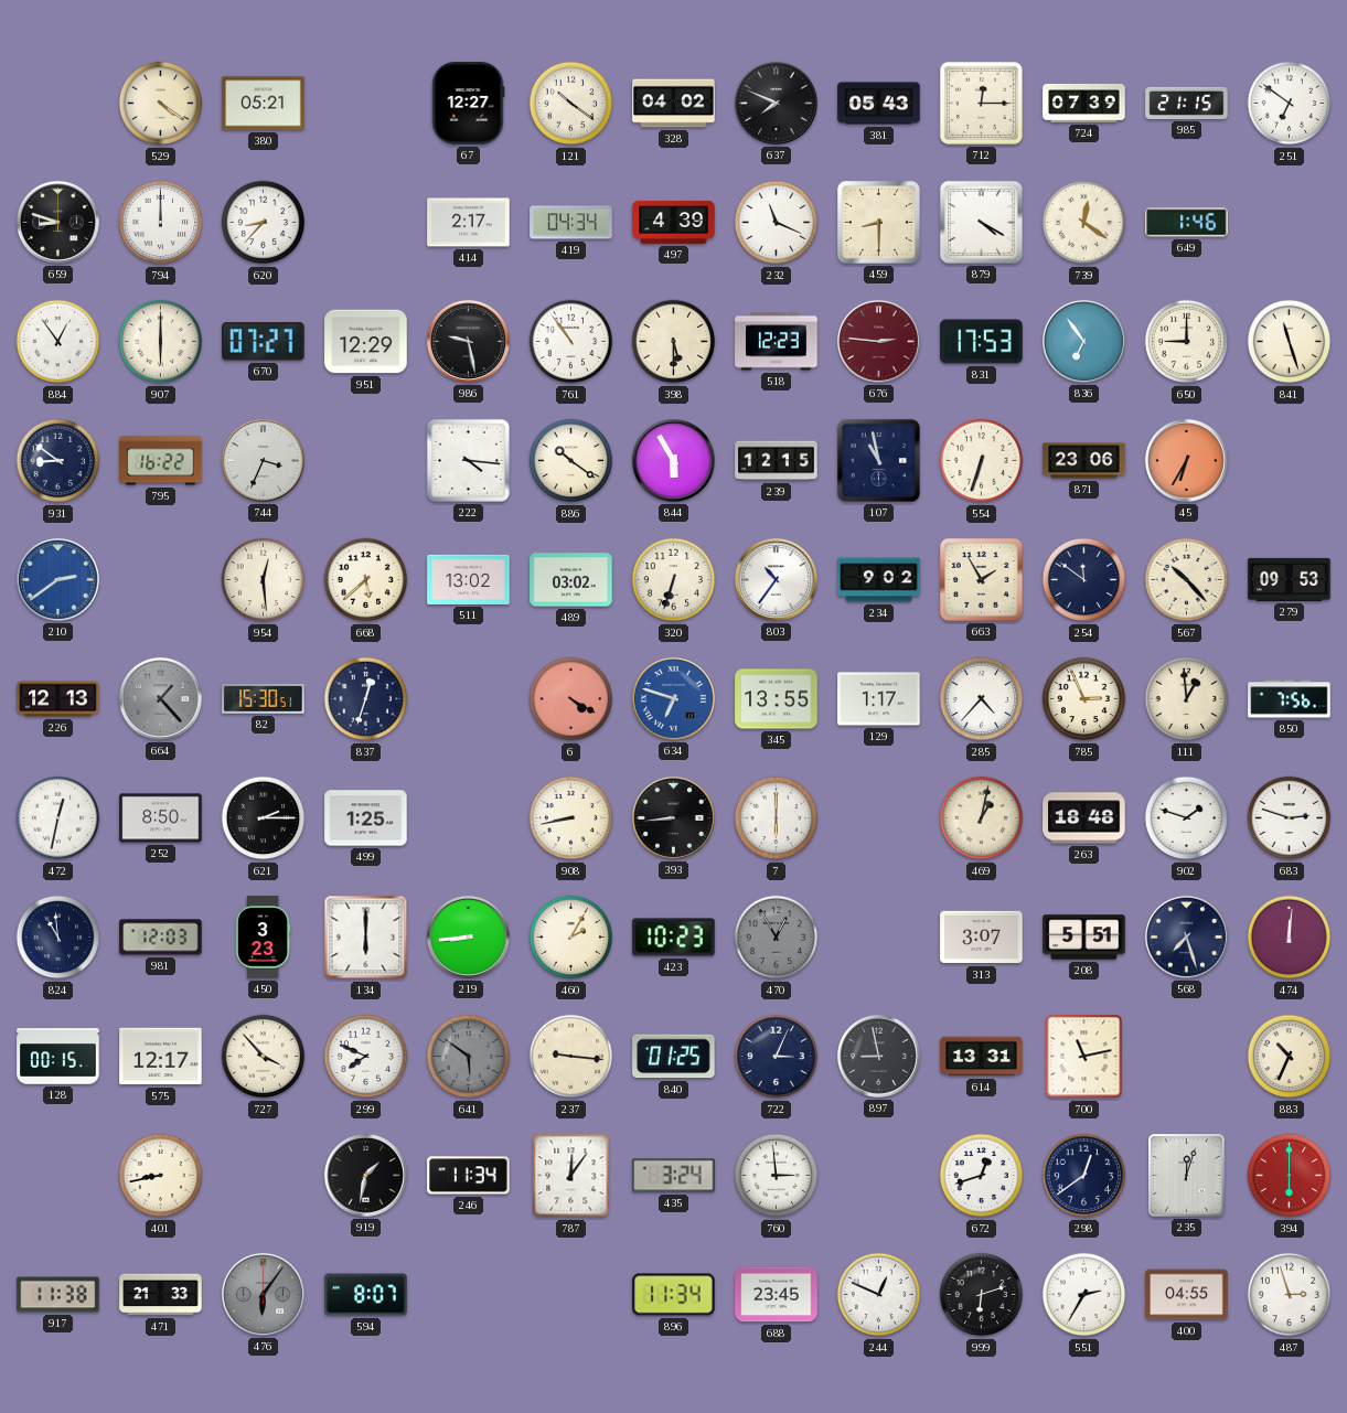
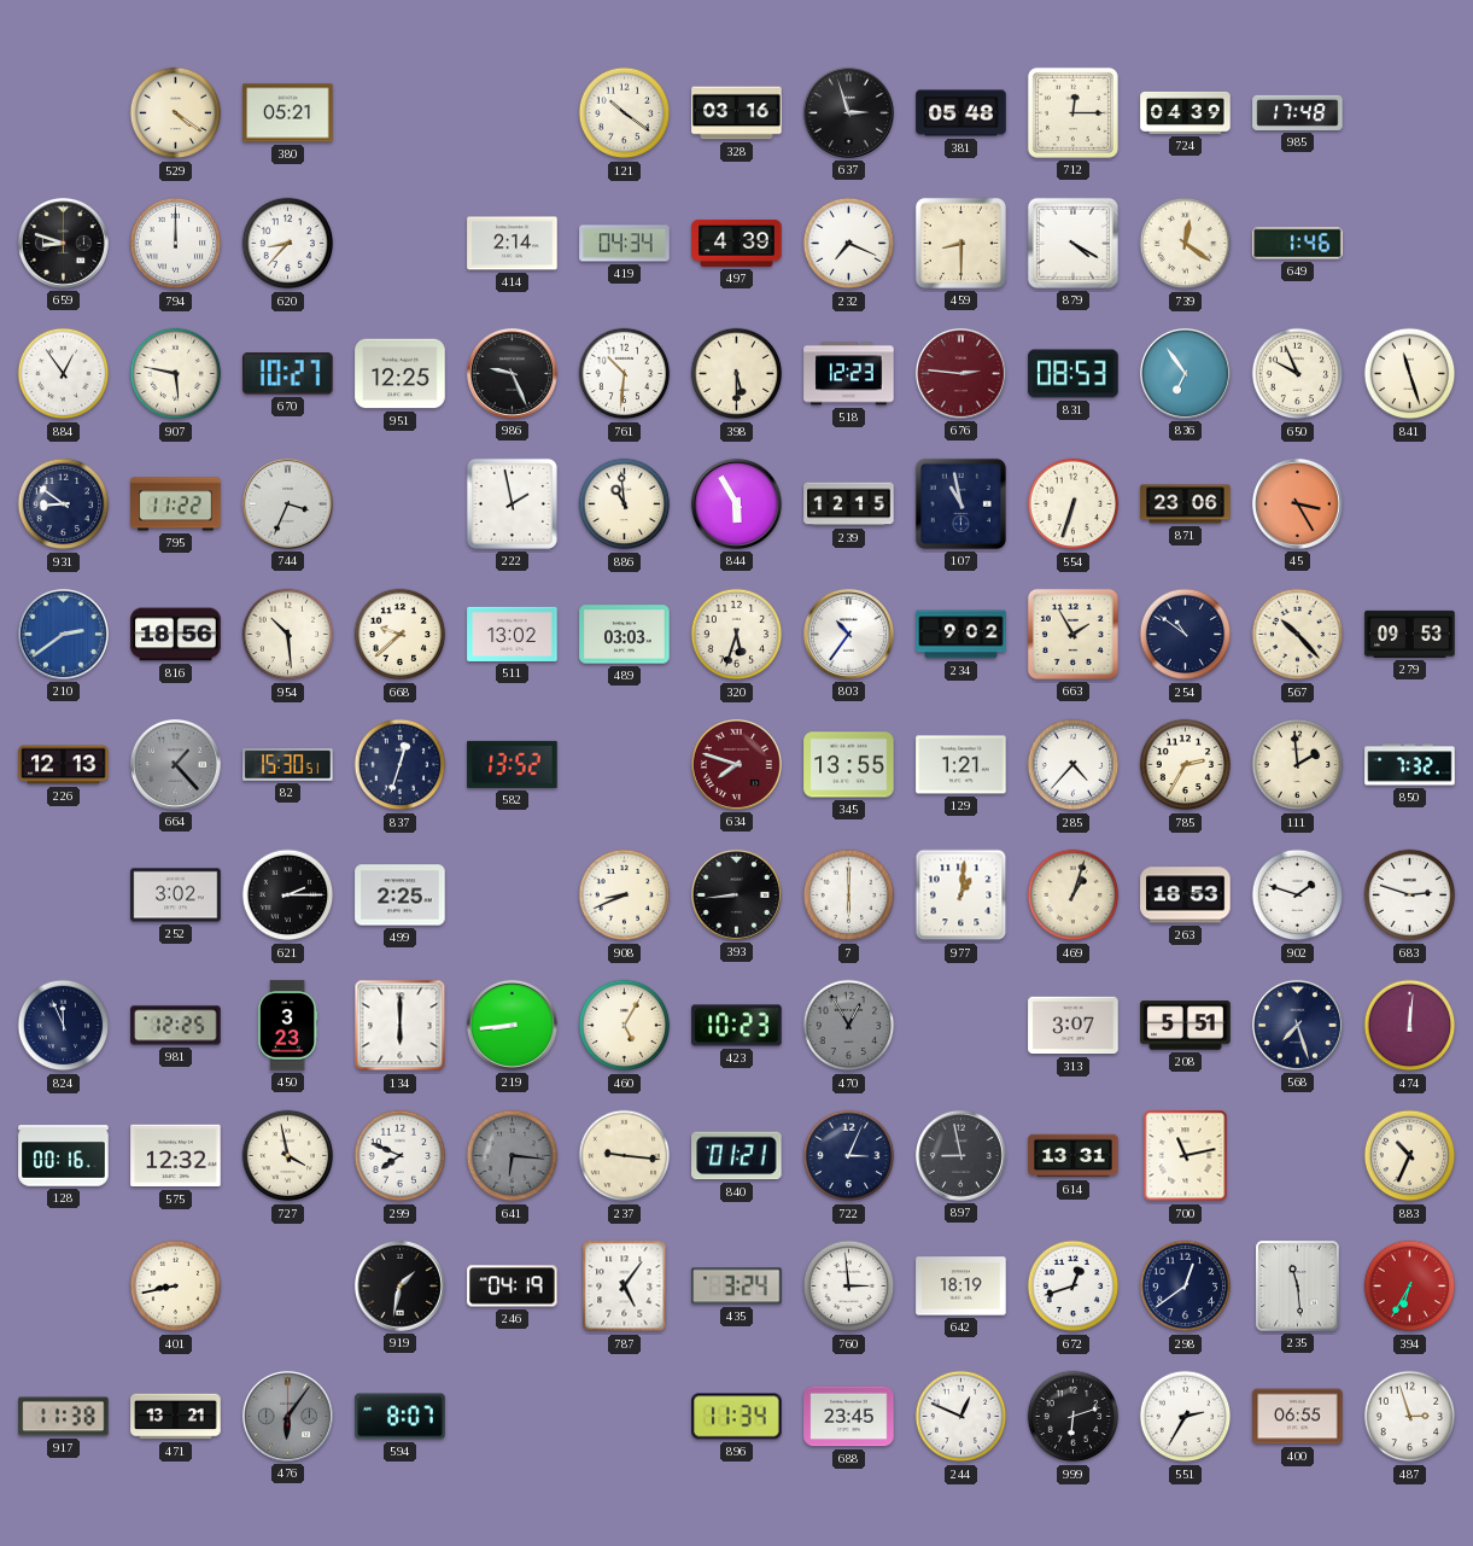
67: 12:27 -> none
328: 04:02 -> 03:16
637: 7:49 -> 2:57
381: 05:43 -> 05:48
724: 07:39 -> 04:39
985: 21:15 -> 17:48
251: 6:51 -> none
414: 2:17 -> 2:14
232: 11:19 -> 7:19
907: 6:00 -> 5:47
670: 07:27 -> 10:27
951: 12:29 -> 12:25
986: 9:28 -> 9:26
761: 10:54 -> 10:31
831: 17:53 -> 08:53
650: 9:00 -> 9:56
795: 16:22 -> 11:22
222: 4:16 -> 1:58
886: 10:21 -> 10:59
45: 6:35 -> 3:25
816: none -> 18:56
954: 12:29 -> 10:29
668: 5:38 -> 9:38
489: 03:02 -> 03:03
320: 6:33 -> 5:33
254: 11:51 -> 10:51
582: none -> 13:52
6: 4:20 -> none
634: 6:48 -> 7:48
634 dial: blue -> burgundy
129: 1:17 -> 1:21
785: 2:56 -> 2:35
111: 12:59 -> 1:59
850: 7:56 -> 7:32
472: 12:32 -> none
252: 8:50 -> 3:02
499: 1:25 -> 2:25
908: 8:43 -> 8:41
977: none -> 1:01
469: 1:02 -> 1:03
263: 18:48 -> 18:53
824: 10:59 -> 11:56
981: 12:03 -> 12:25
460: 2:05 -> 5:05
128: 00:15 -> 00:16
575: 12:17 -> 12:32
727: 3:53 -> 3:58
641: 5:51 -> 6:16
840: 01:25 -> 01:21
246: 11:34 -> 04:19
787: 12:06 -> 5:06
642: none -> 18:19
235: 12:03 -> 11:29
394: 6:00 -> 6:35
471: 21:33 -> 13:21
400: 04:55 -> 06:55
